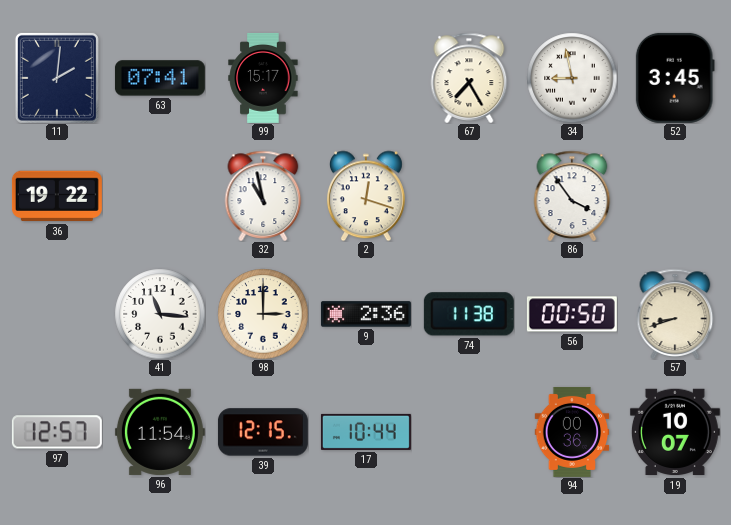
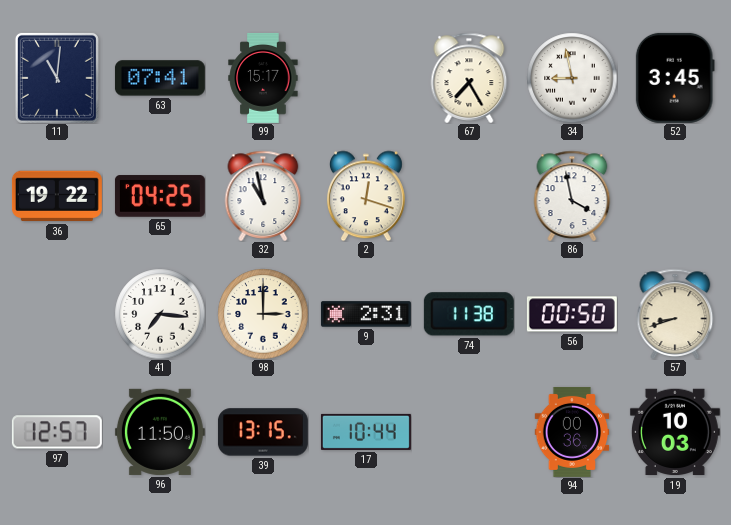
11: 2:01 -> 11:01
65: none -> 04:25
86: 3:54 -> 3:58
41: 11:16 -> 7:16
9: 2:36 -> 2:31
96: 11:54 -> 11:50
39: 12:15 -> 13:15
19: 10:07 -> 10:03
